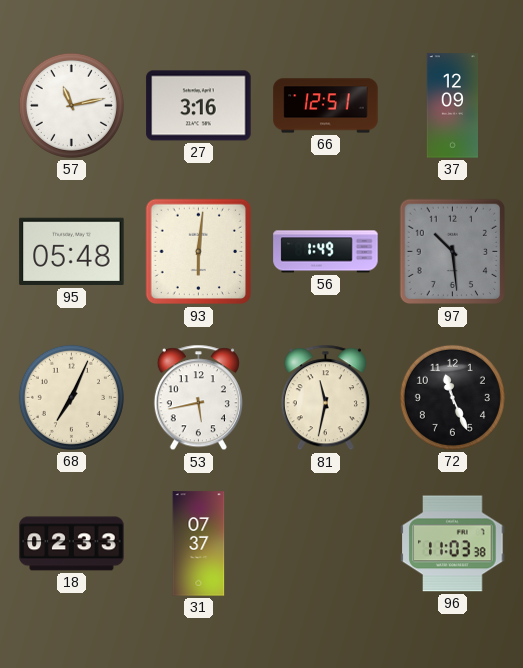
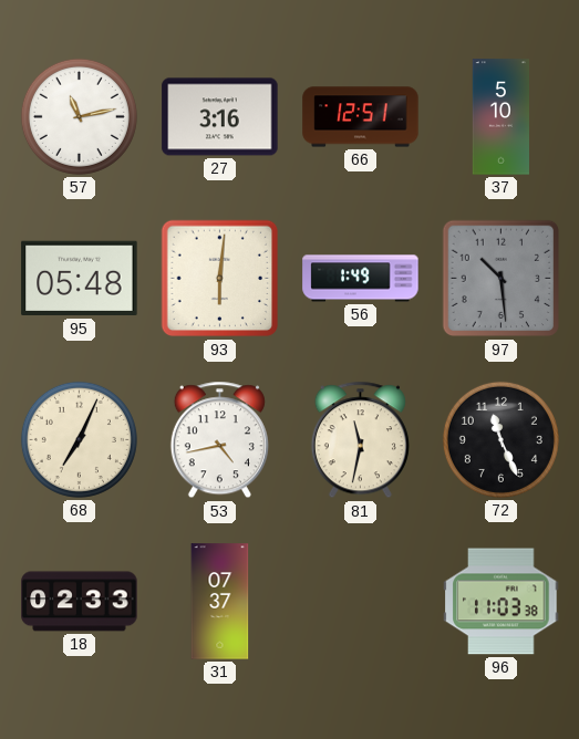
37: 12:09 -> 5:10
53: 5:43 -> 4:43
